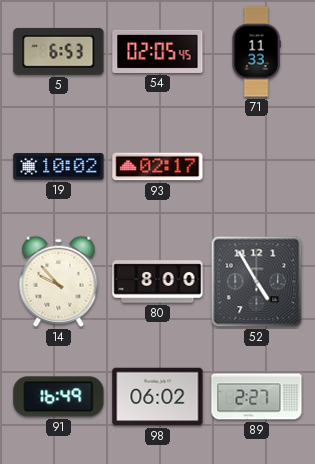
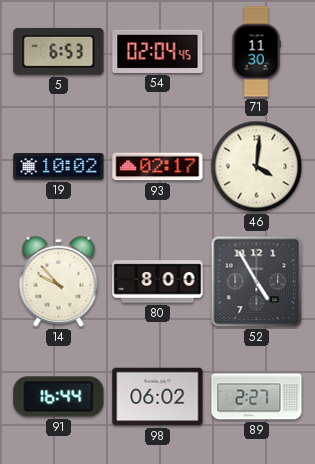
54: 02:05 -> 02:04
71: 11:33 -> 11:30
46: none -> 4:01
91: 16:49 -> 16:44
